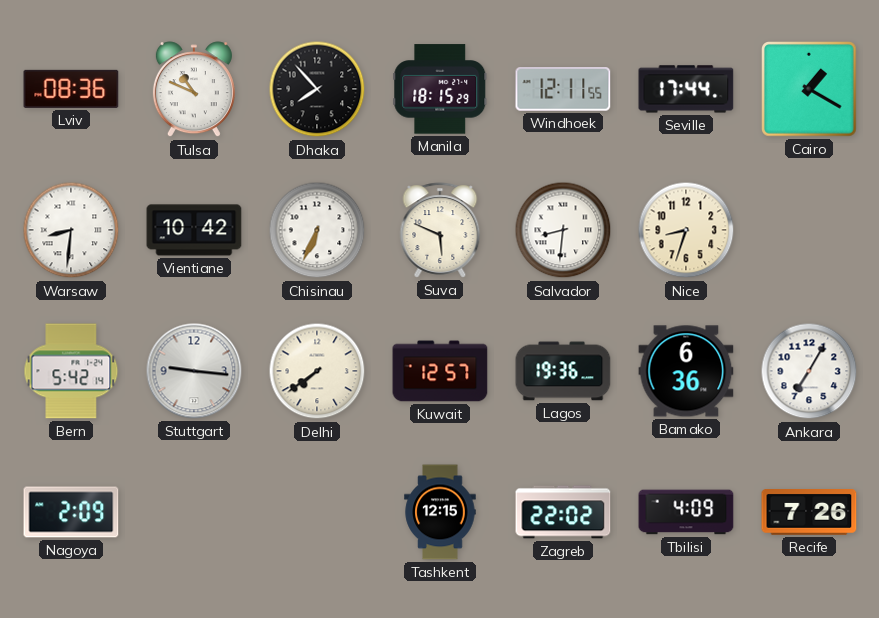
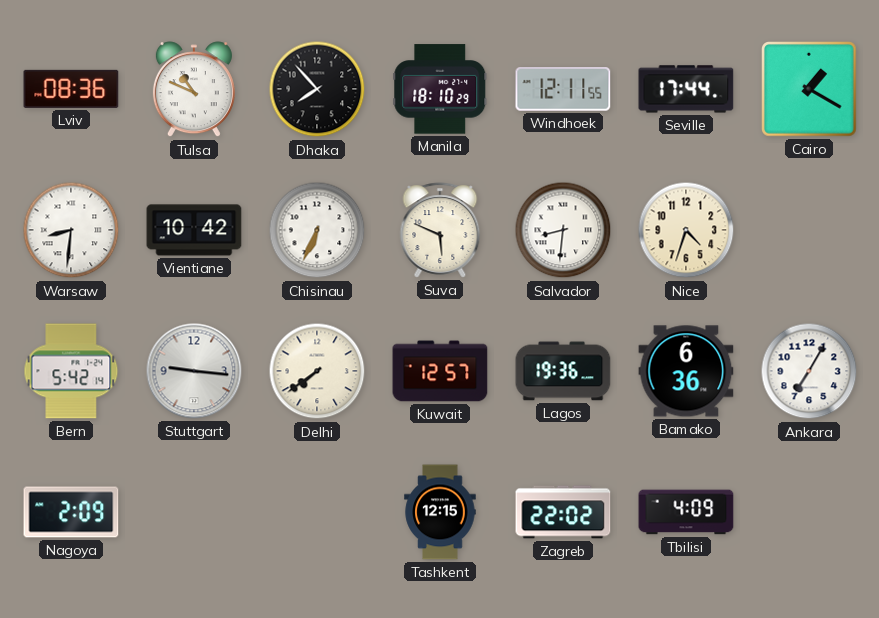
Manila: 18:15 -> 18:10
Nice: 8:33 -> 4:33
Recife: 7:26 -> none
